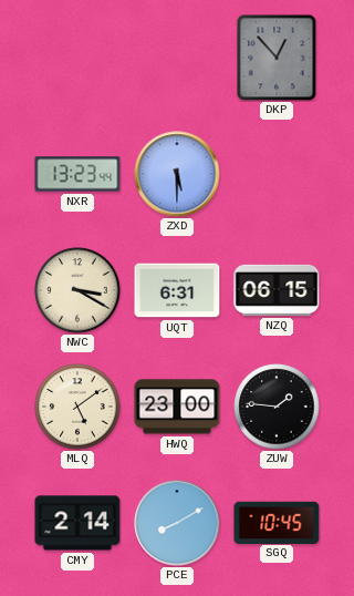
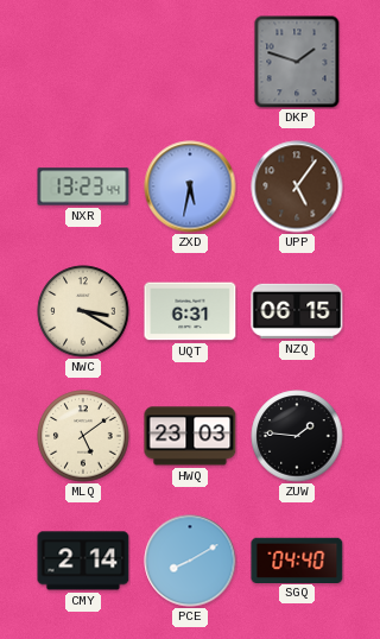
DKP: 12:53 -> 1:48
ZXD: 5:30 -> 5:32
UPP: none -> 5:06
HWQ: 23:00 -> 23:03
SGQ: 10:45 -> 04:40
